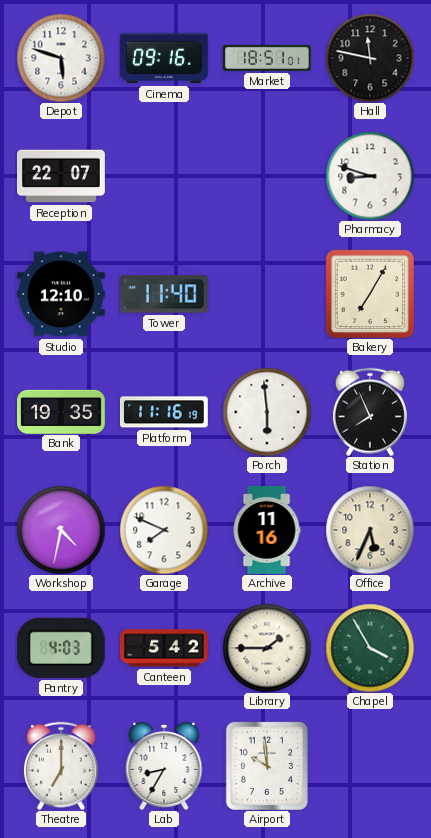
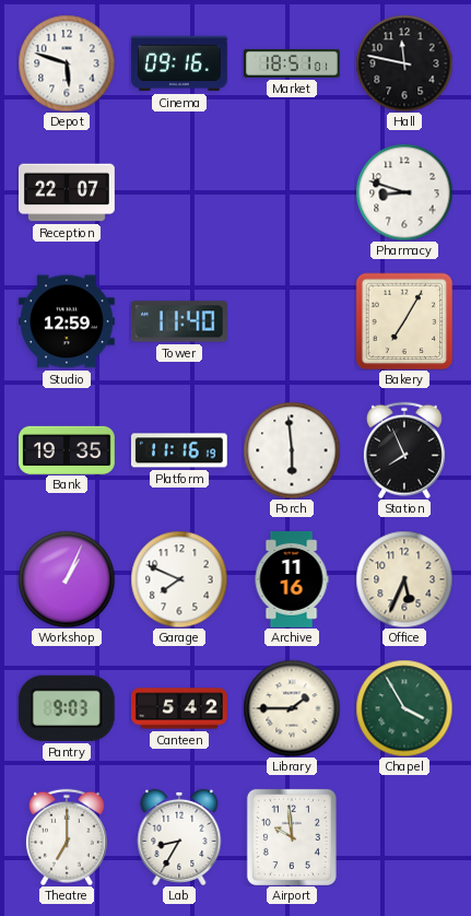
Studio: 12:10 -> 12:59
Workshop: 4:32 -> 1:04
Pantry: 4:03 -> 9:03
